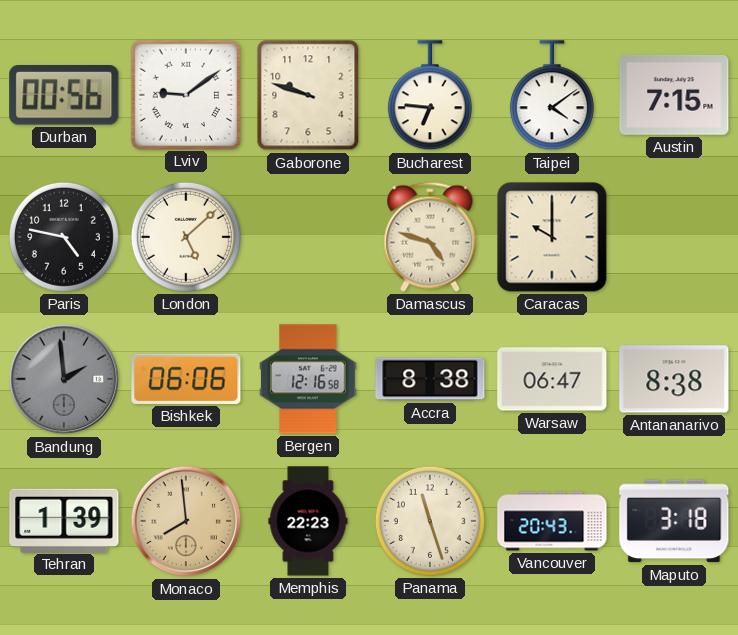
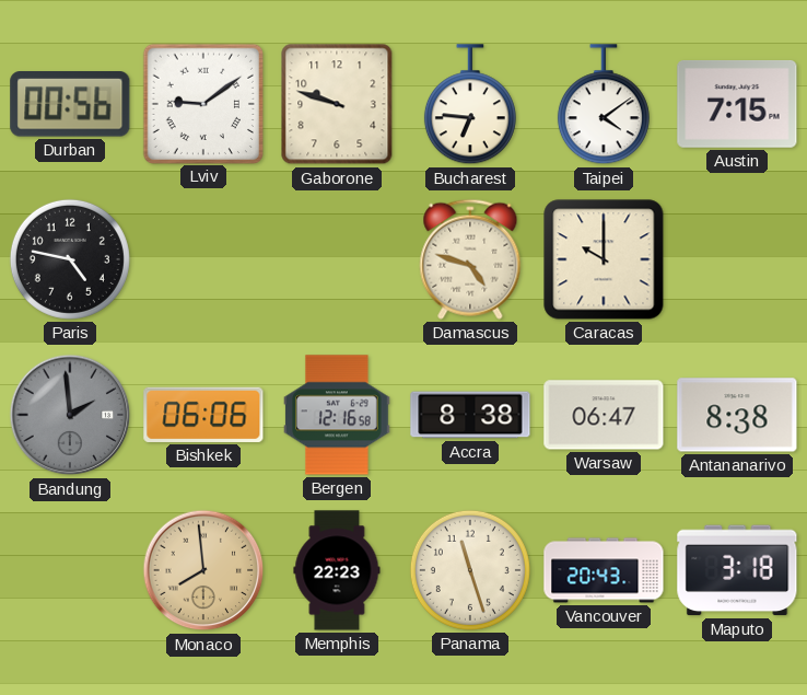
London: 5:08 -> none
Tehran: 1:39 -> none
